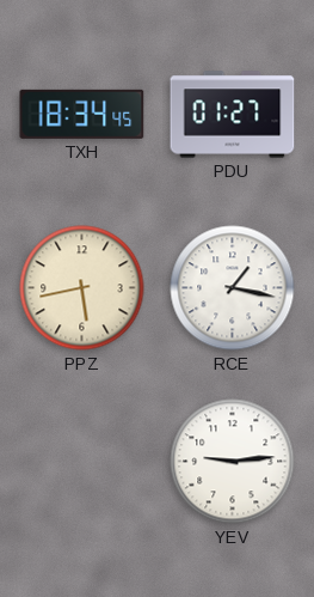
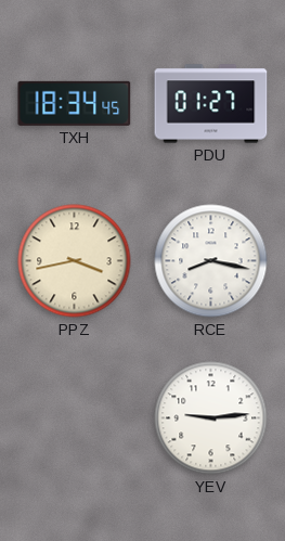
PPZ: 5:43 -> 3:43
RCE: 1:17 -> 8:17
